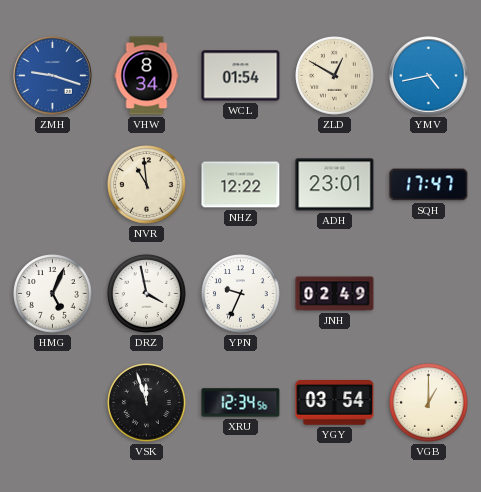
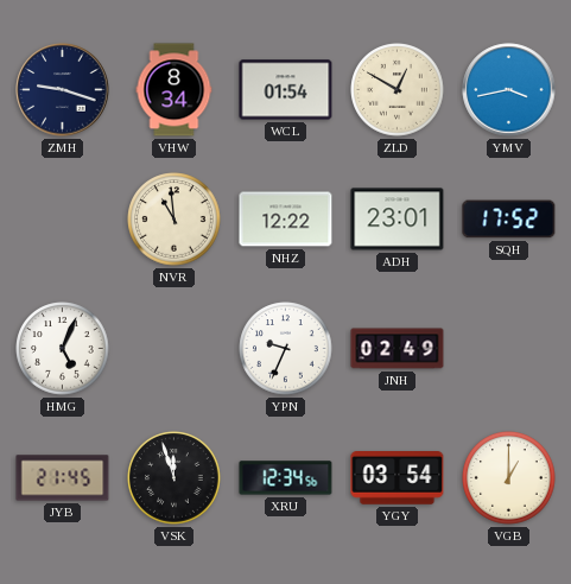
ZMH dial: blue -> navy
YMV: 4:43 -> 3:43
SQH: 17:47 -> 17:52
DRZ: 3:58 -> none
JYB: none -> 21:45
